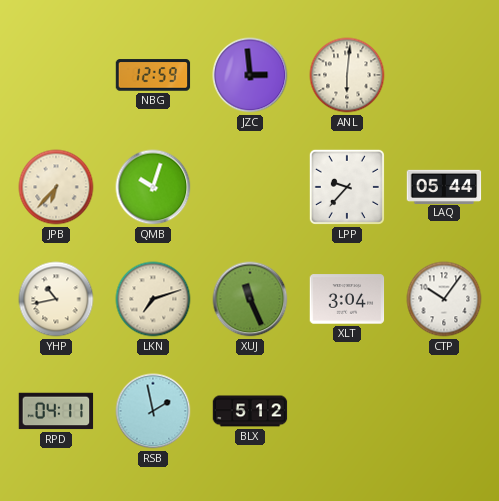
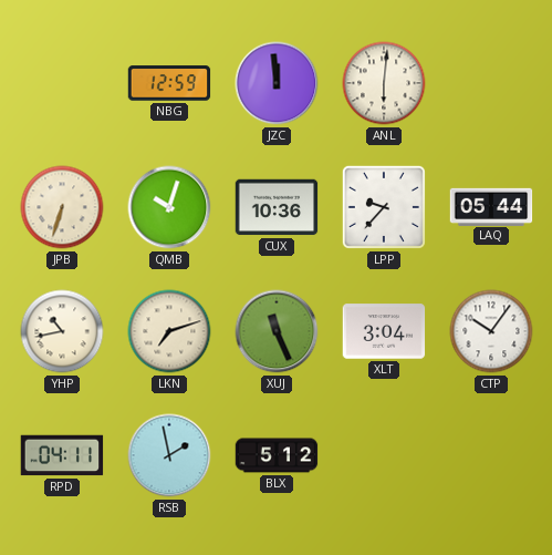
JZC: 2:59 -> 11:59
JPB: 6:37 -> 6:33
CUX: none -> 10:36
